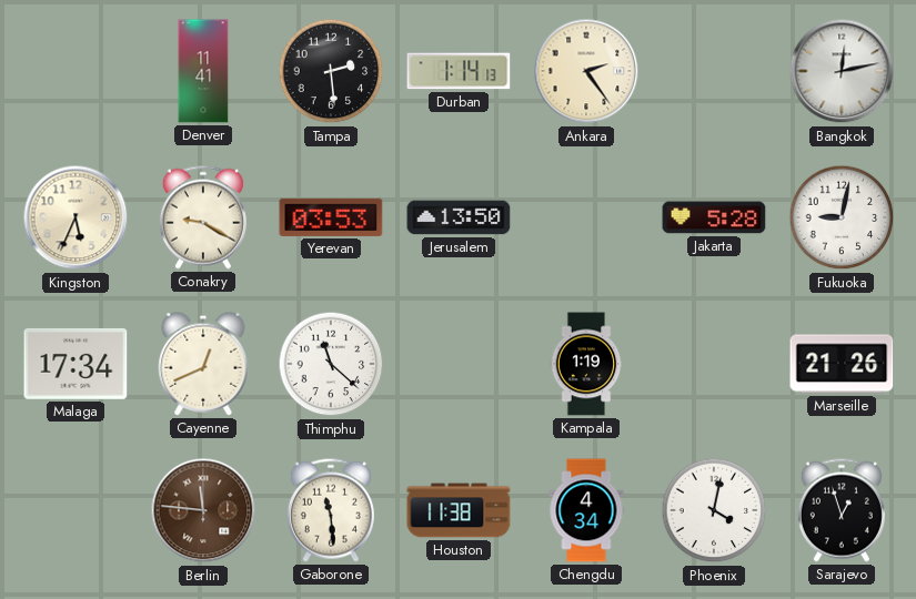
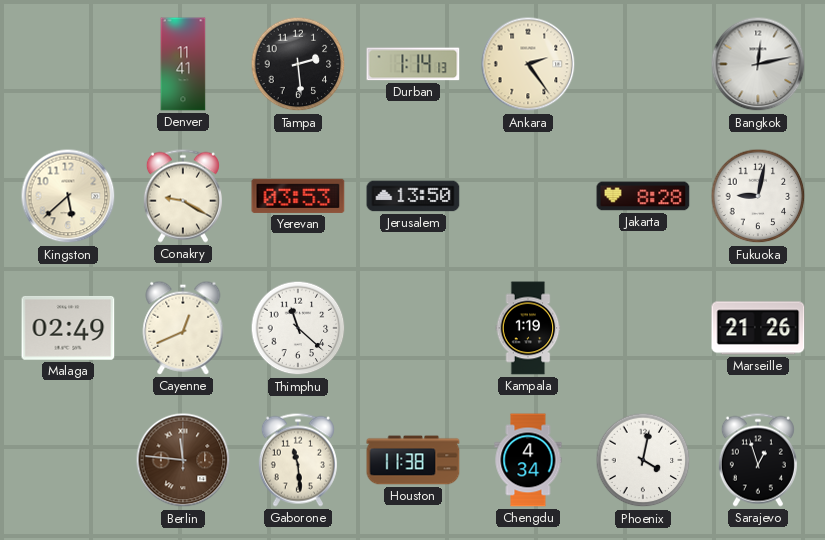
Kingston: 5:34 -> 5:38
Jakarta: 5:28 -> 8:28
Malaga: 17:34 -> 02:49
